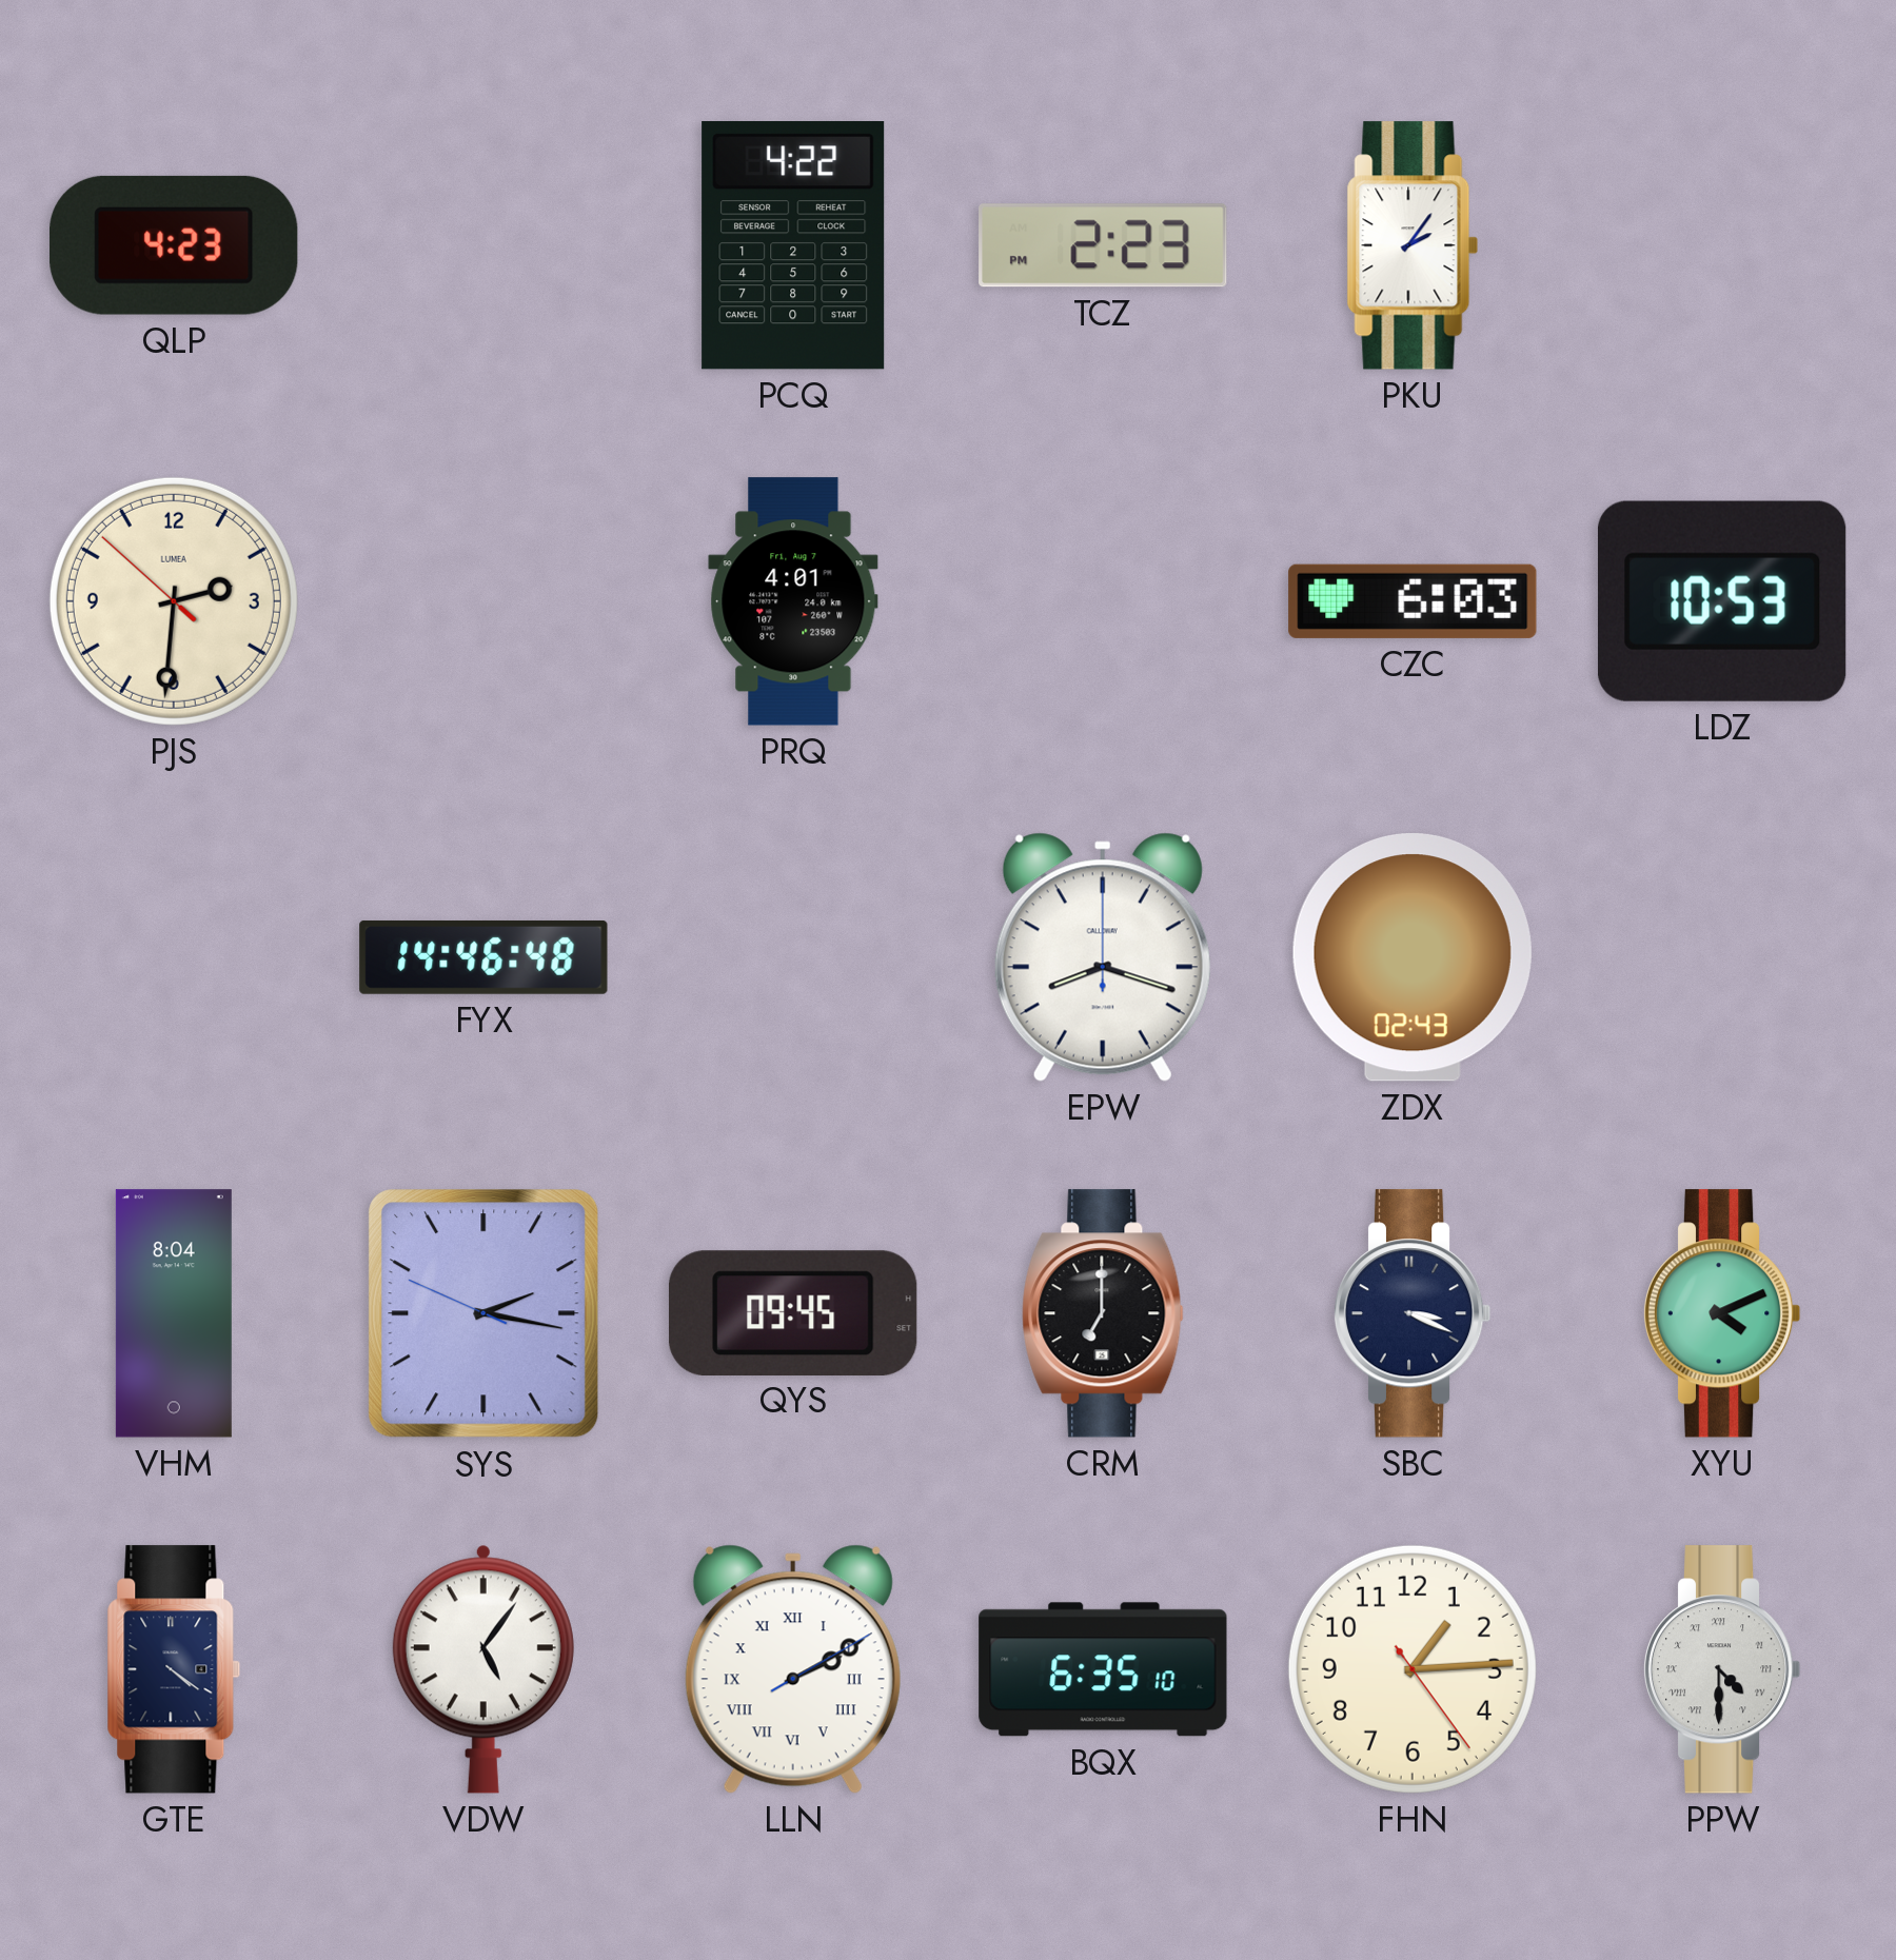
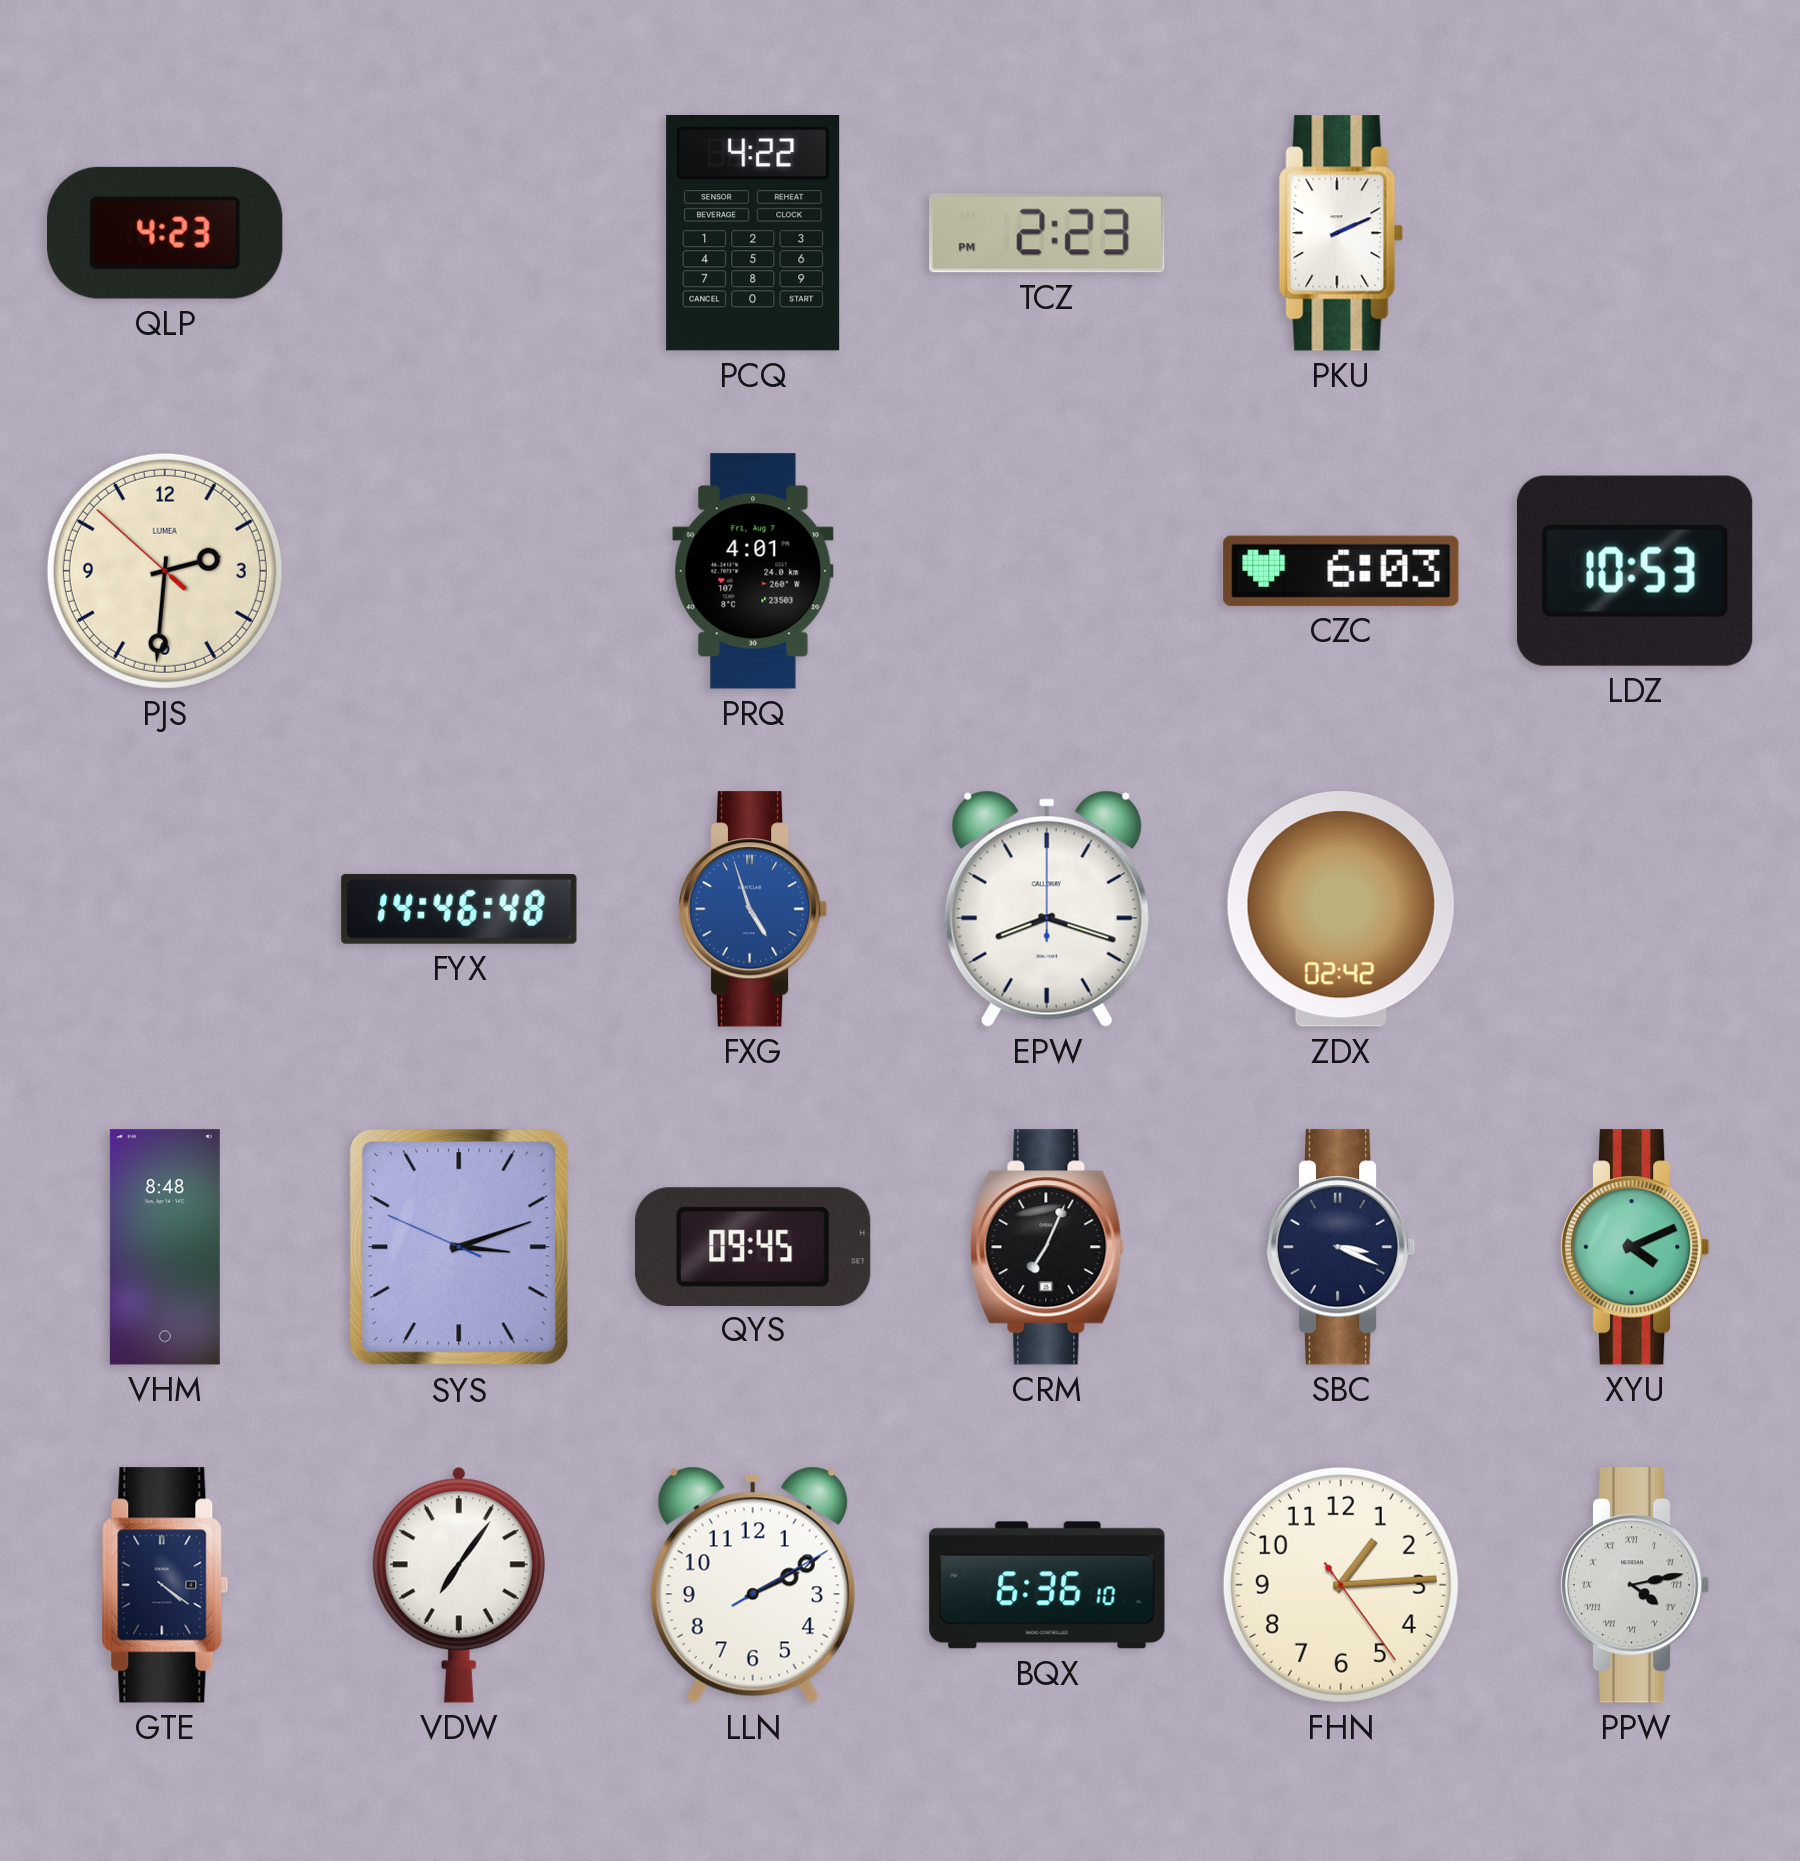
PKU: 2:06 -> 2:11
FXG: none -> 4:57
ZDX: 02:43 -> 02:42
VHM: 8:04 -> 8:48
SYS: 2:16 -> 3:11
CRM: 7:00 -> 7:04
VDW: 5:06 -> 7:06
LLN numerals: Roman -> Arabic
BQX: 6:35 -> 6:36
PPW: 4:30 -> 4:13
